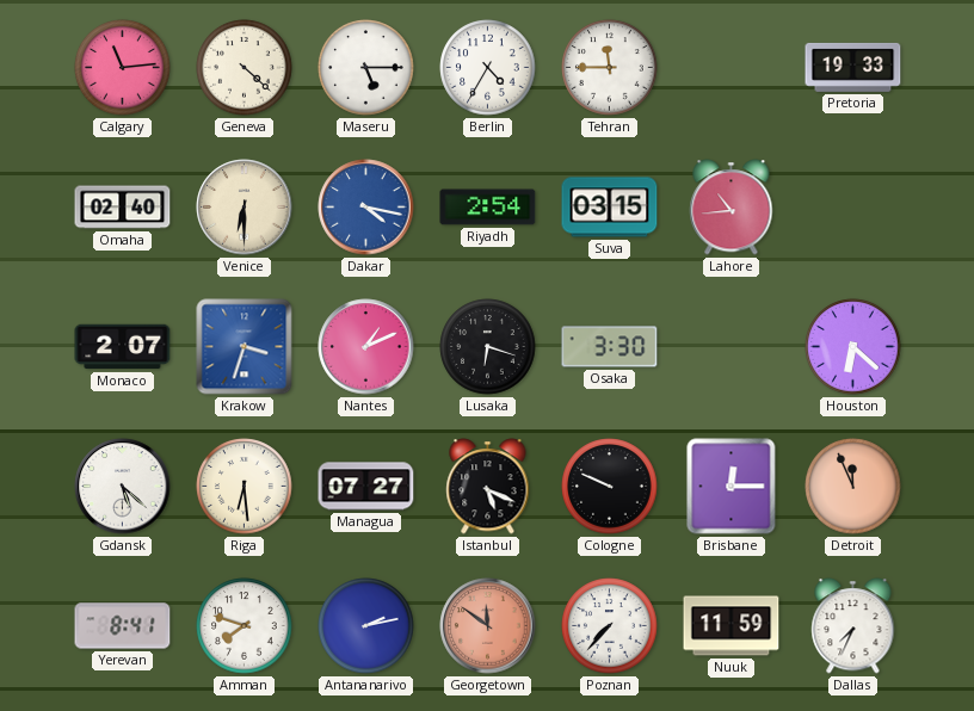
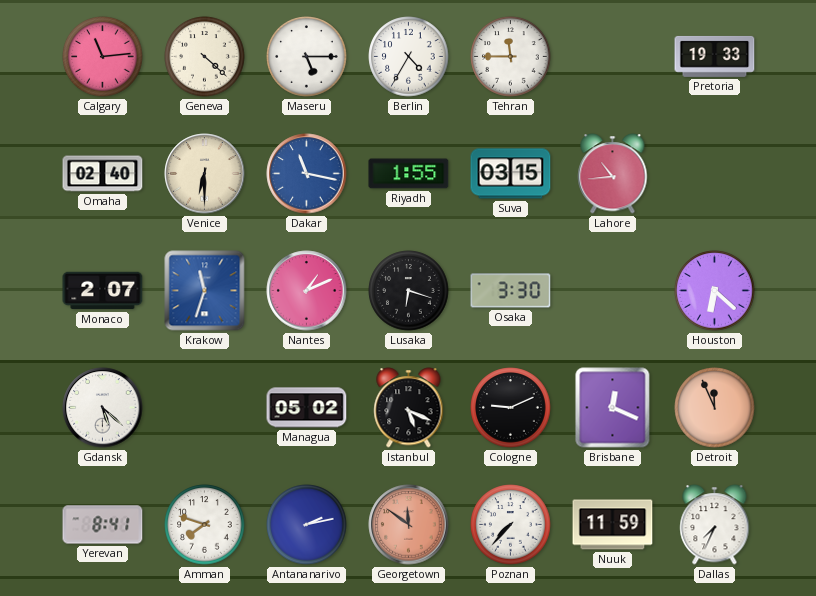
Dakar: 4:17 -> 11:17
Riyadh: 2:54 -> 1:55
Krakow: 3:33 -> 11:33
Riga: 6:29 -> none
Managua: 07:27 -> 05:02
Cologne: 9:49 -> 9:11
Brisbane: 12:15 -> 12:19
